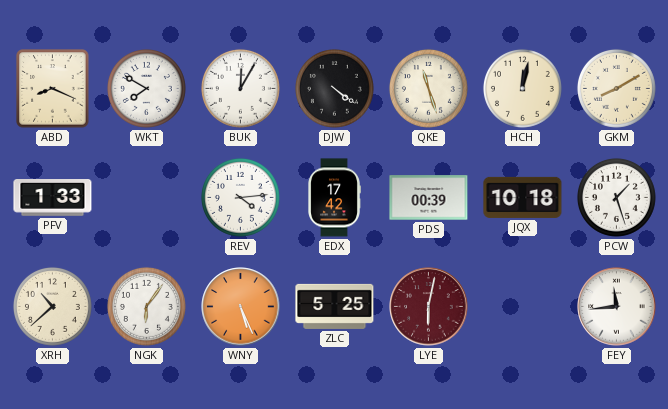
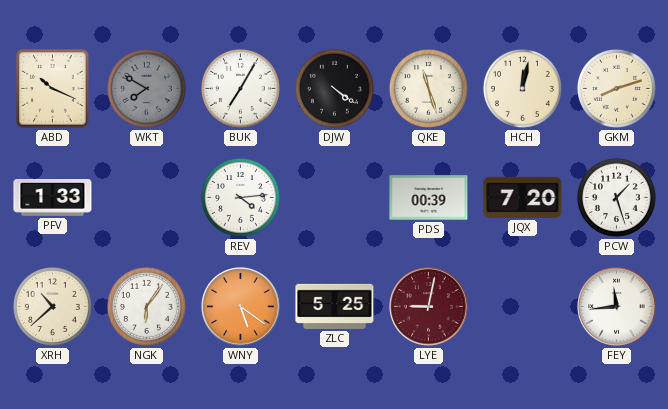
ABD: 8:19 -> 10:19
WKT dial: white -> grey
BUK: 12:05 -> 7:05
GKM: 8:10 -> 8:12
EDX: 17:42 -> none
JQX: 10:18 -> 7:20
WNY: 5:26 -> 5:21
LYE: 6:02 -> 9:02
